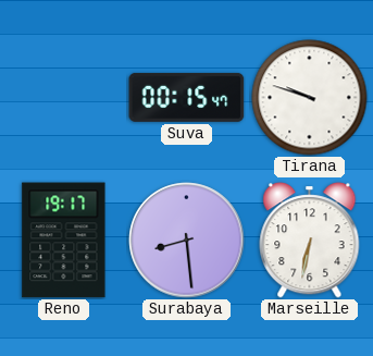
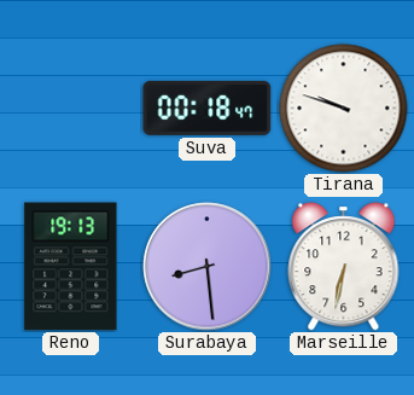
Suva: 00:15 -> 00:18
Reno: 19:17 -> 19:13
